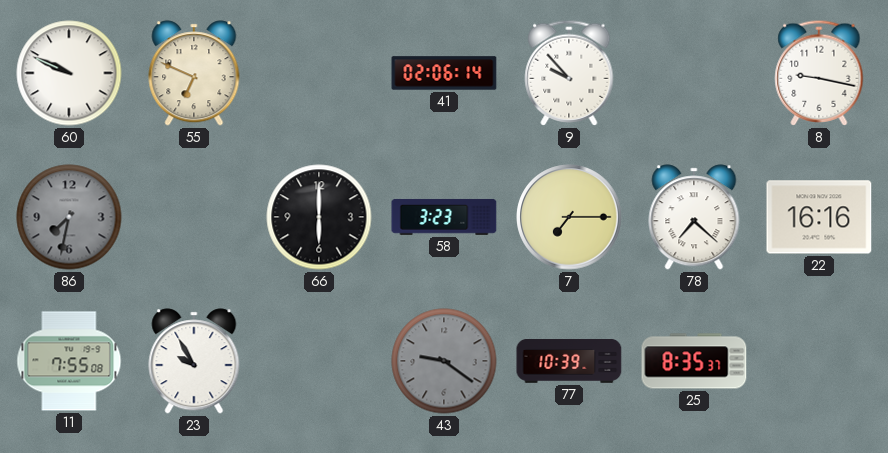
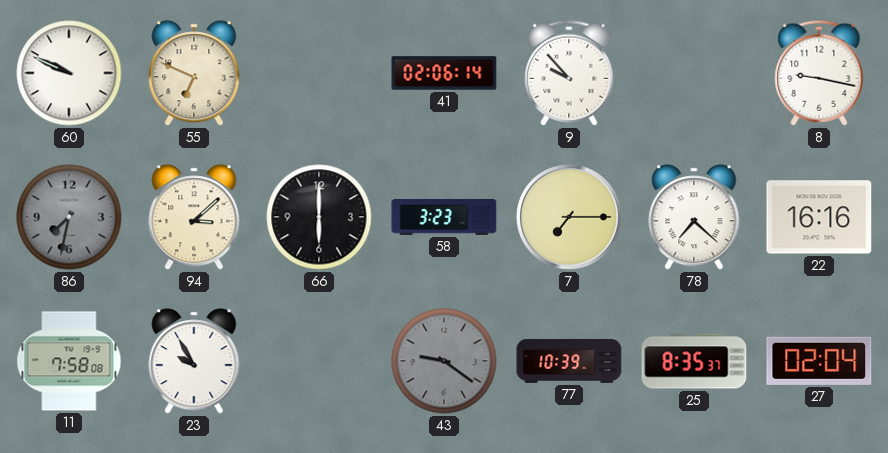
94: none -> 3:08
11: 7:55 -> 7:58
27: none -> 02:04
